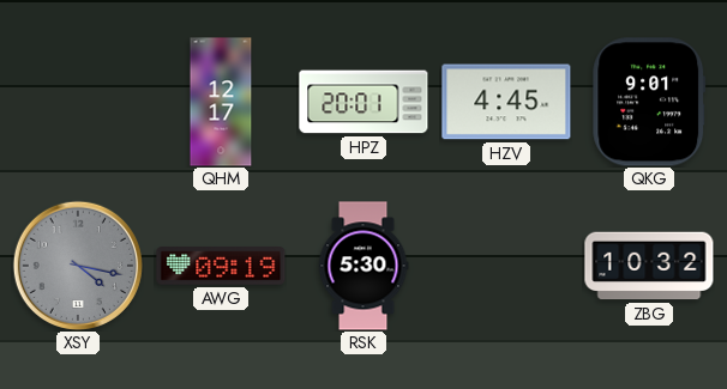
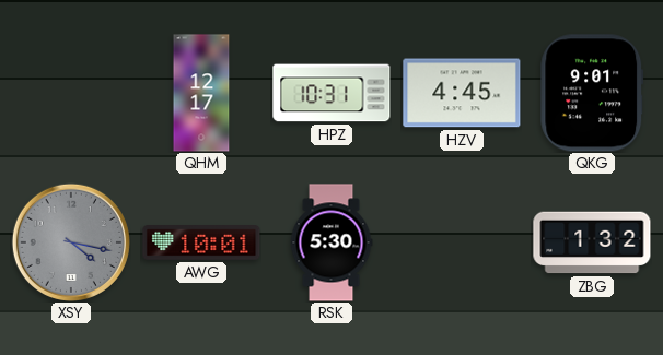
HPZ: 20:01 -> 10:31
AWG: 09:19 -> 10:01
ZBG: 10:32 -> 1:32
